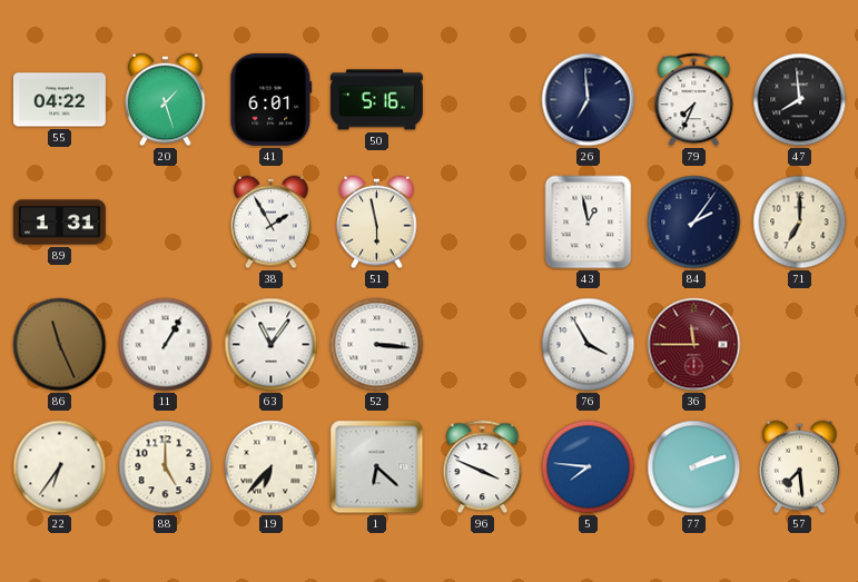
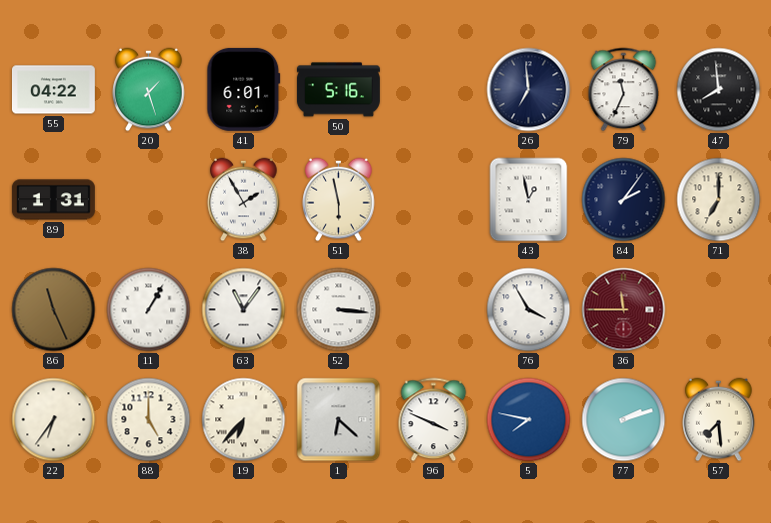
79: 7:34 -> 11:34
5: 7:46 -> 7:47
